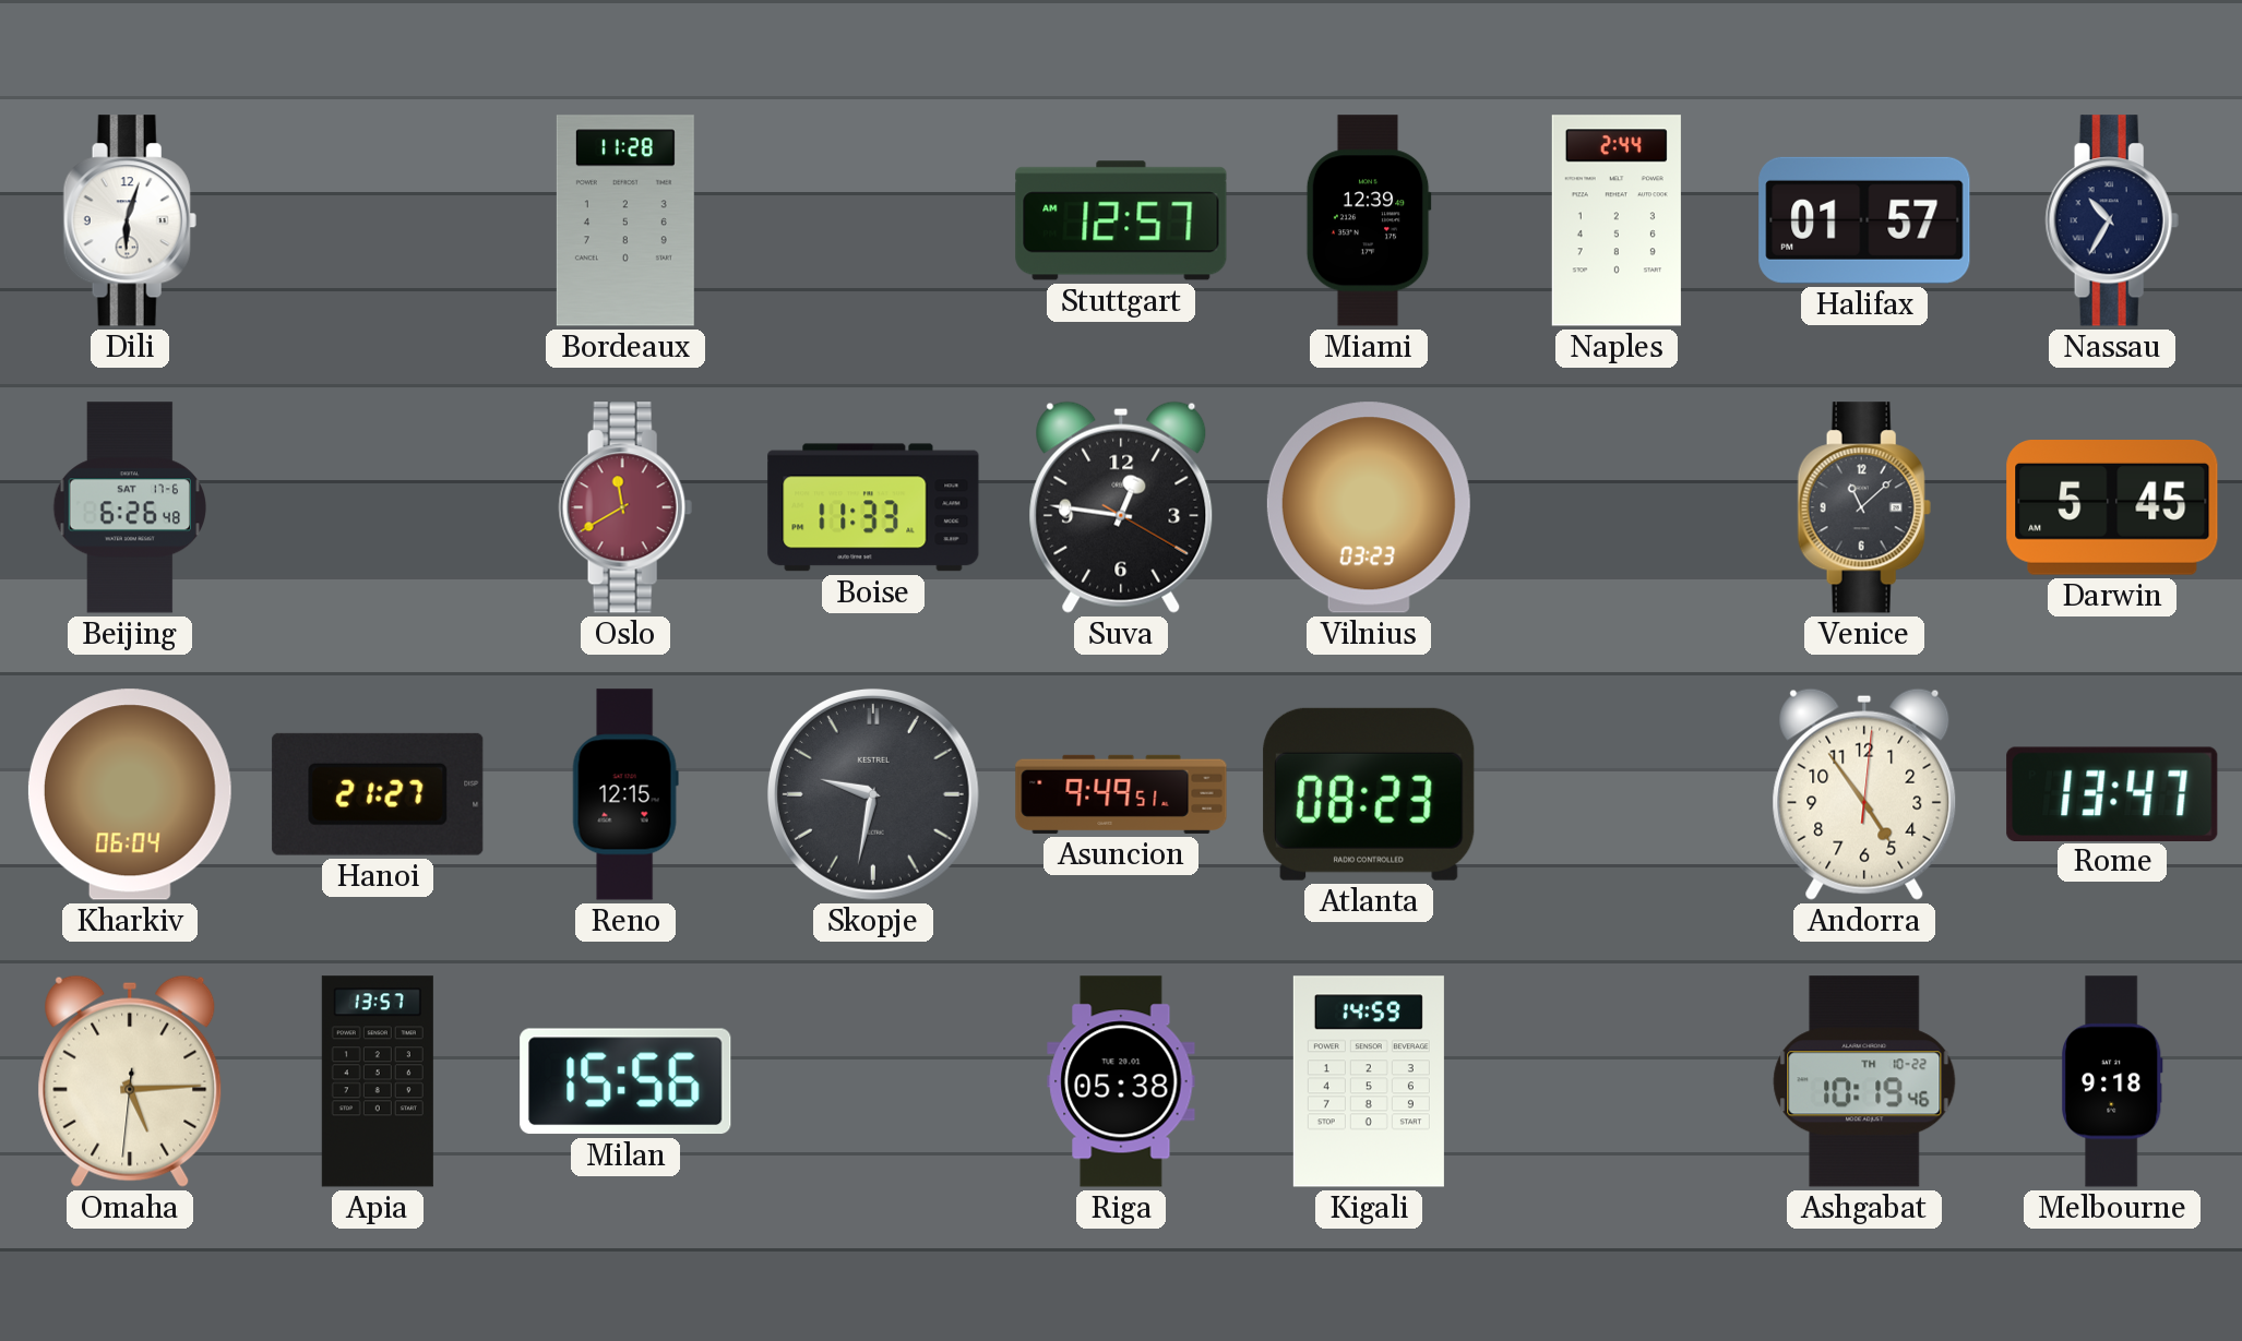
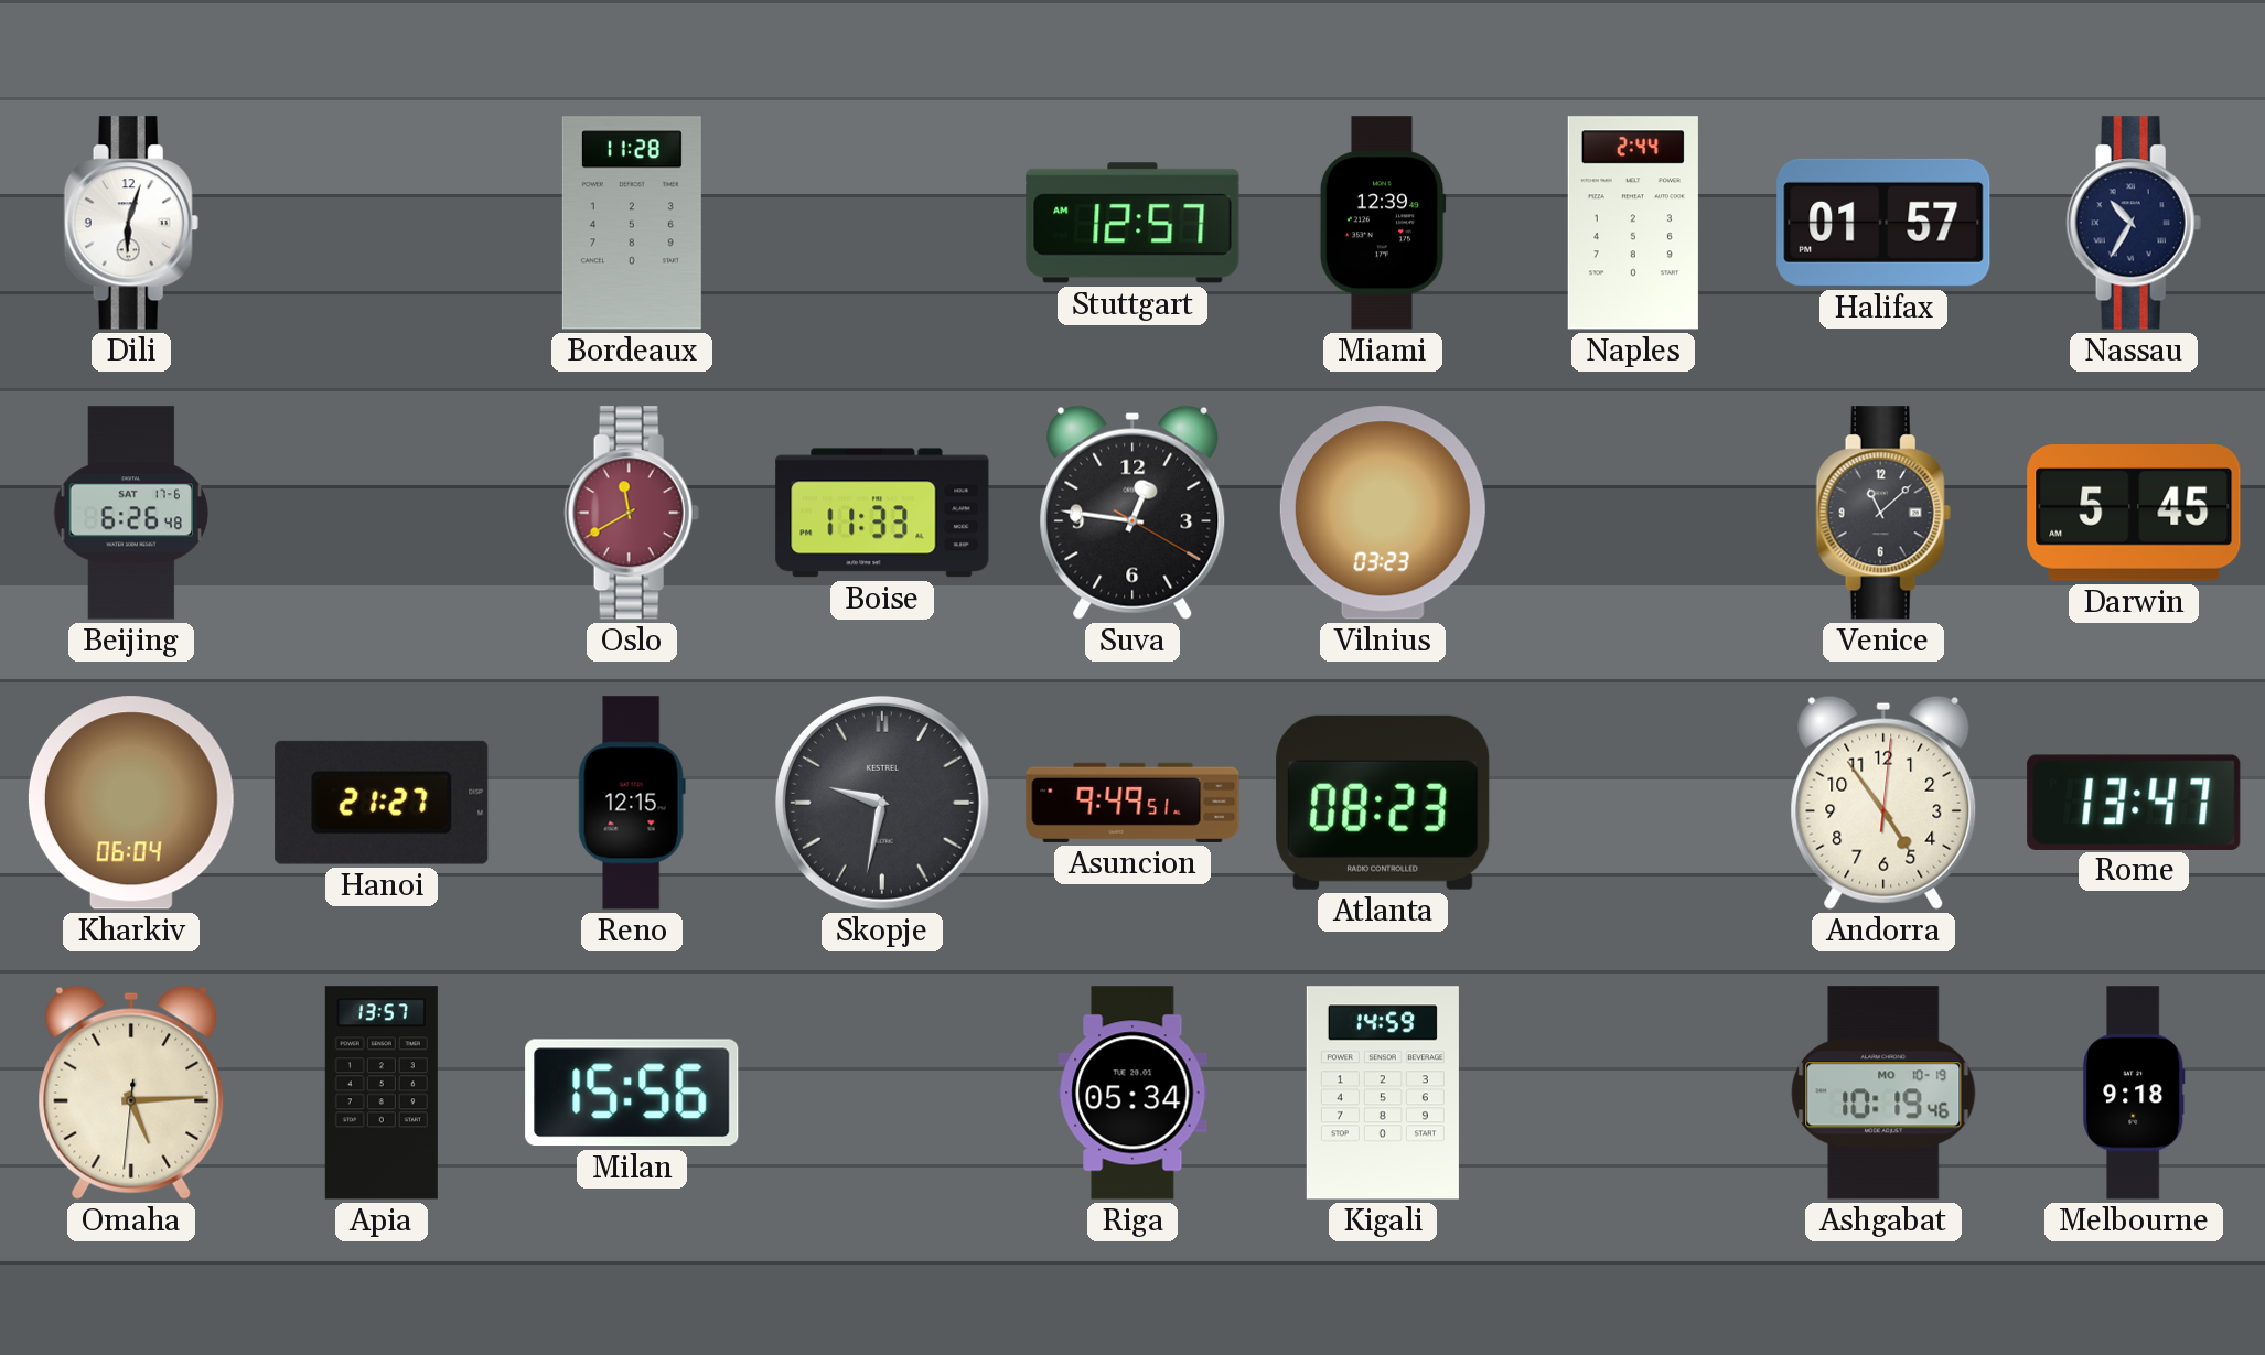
Riga: 05:38 -> 05:34
Ashgabat date: TH 10-22 -> MO 10-19
